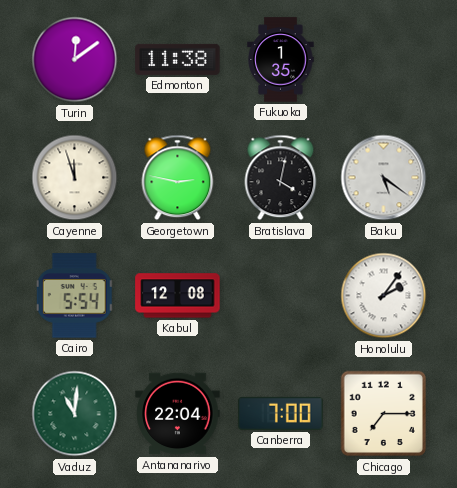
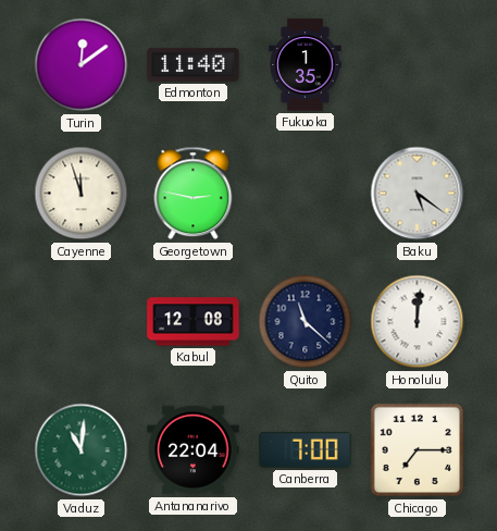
Edmonton: 11:38 -> 11:40
Bratislava: 4:02 -> none
Cairo: 5:54 -> none
Quito: none -> 11:22
Honolulu: 2:06 -> 12:01
